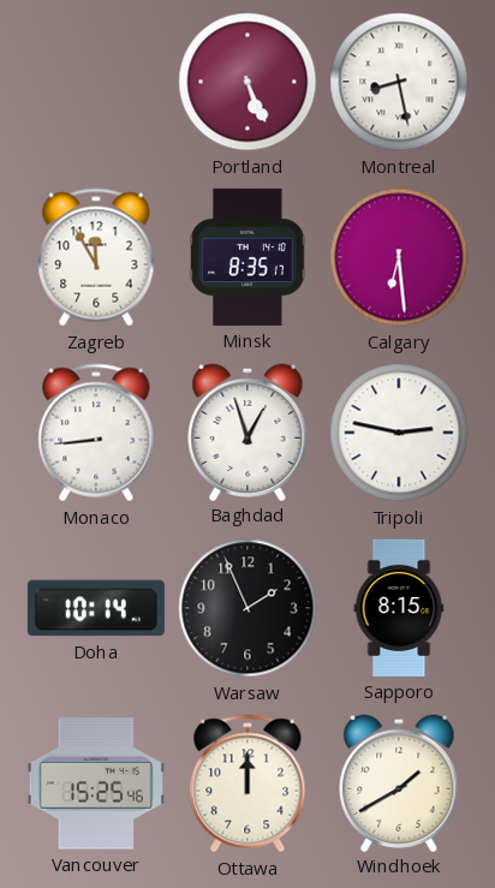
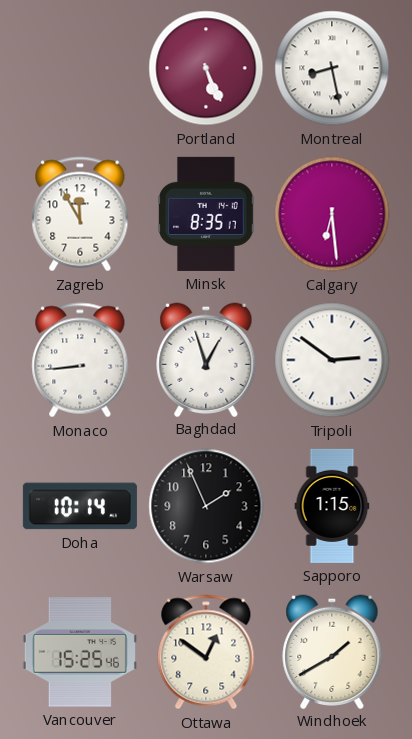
Tripoli: 2:47 -> 2:51
Sapporo: 8:15 -> 1:15
Ottawa: 12:00 -> 12:51
